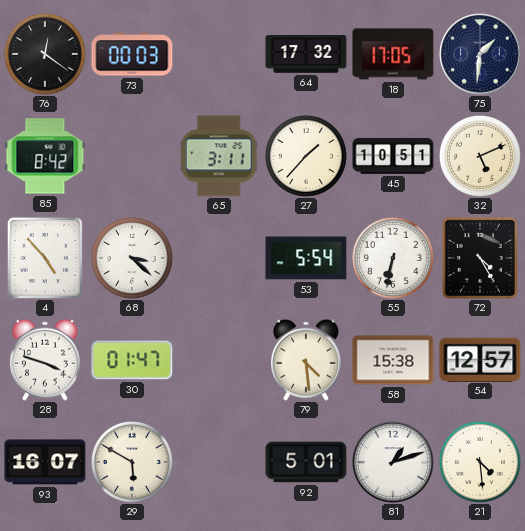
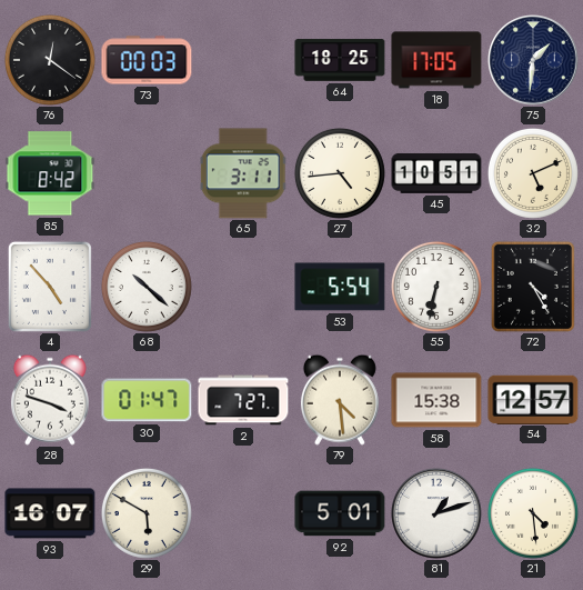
64: 17:32 -> 18:25
27: 1:37 -> 4:44
68: 3:22 -> 10:22
2: none -> 7:27
